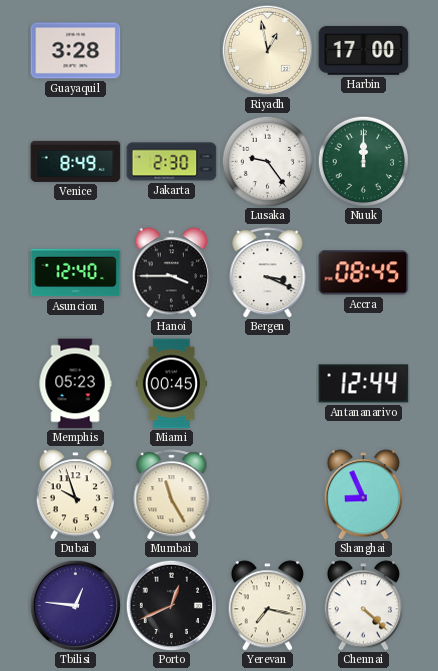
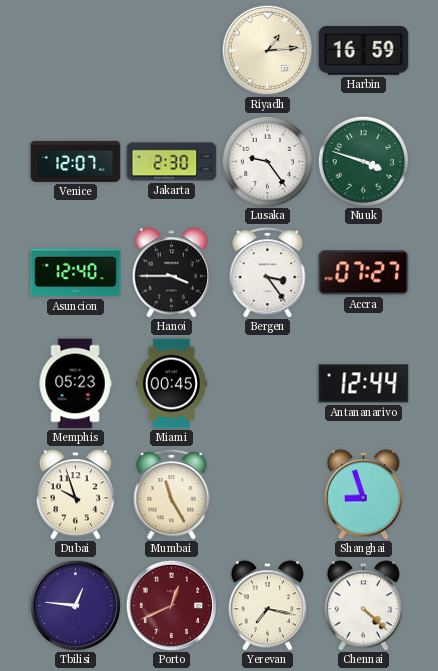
Guayaquil: 3:28 -> none
Riyadh: 12:58 -> 1:14
Harbin: 17:00 -> 16:59
Venice: 8:49 -> 12:07
Nuuk: 12:00 -> 3:48
Bergen: 3:19 -> 3:24
Accra: 08:45 -> 07:27
Shanghai: 8:56 -> 8:57
Porto dial: black -> burgundy
